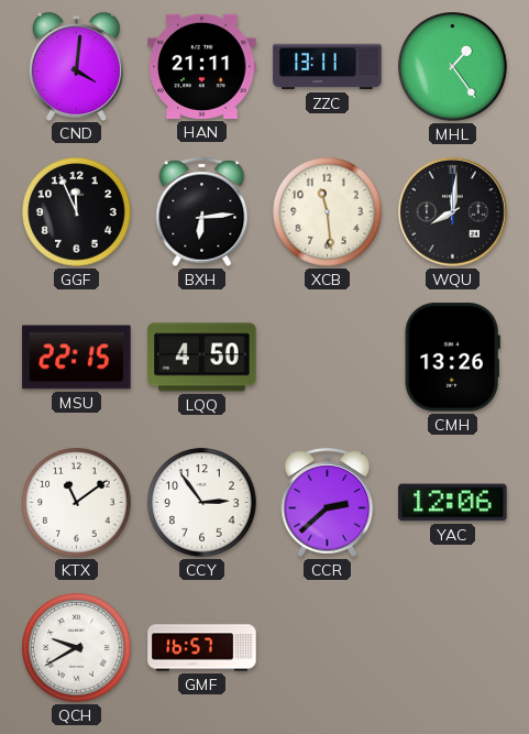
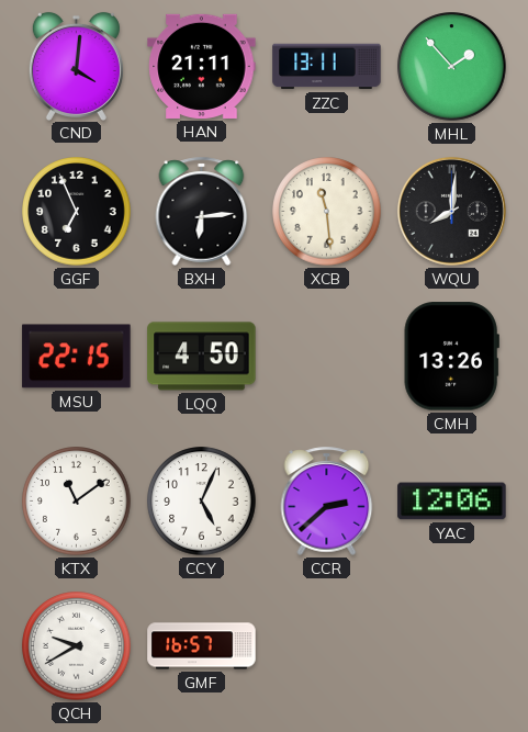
MHL: 1:24 -> 1:53
GGF: 11:56 -> 6:56
CCY: 2:54 -> 5:04
